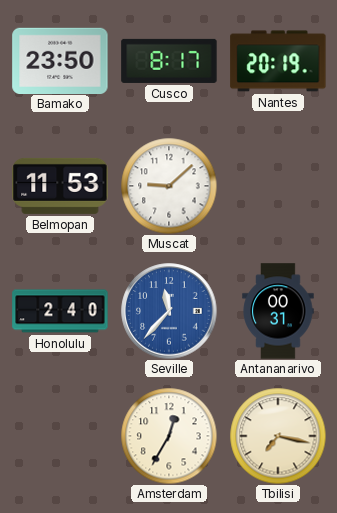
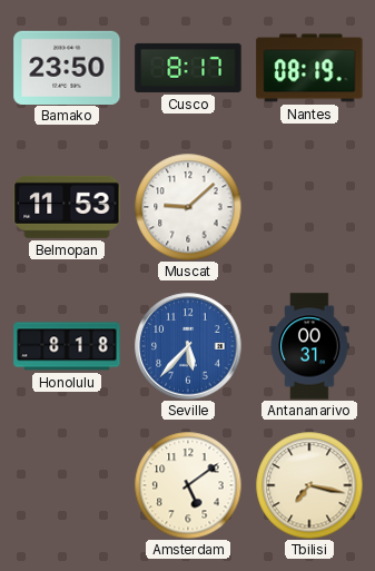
Nantes: 20:19 -> 08:19
Honolulu: 2:40 -> 8:18
Seville: 11:37 -> 5:37
Amsterdam: 12:35 -> 5:09
